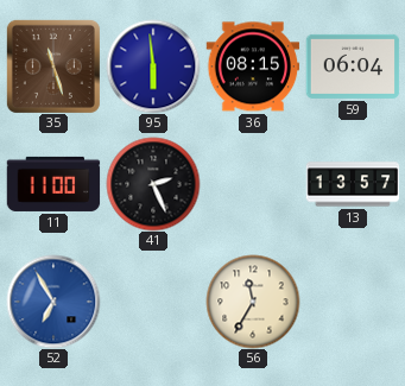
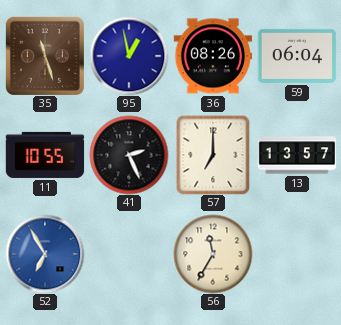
95: 5:59 -> 12:58
36: 08:15 -> 08:26
11: 11:00 -> 10:55
57: none -> 7:00
